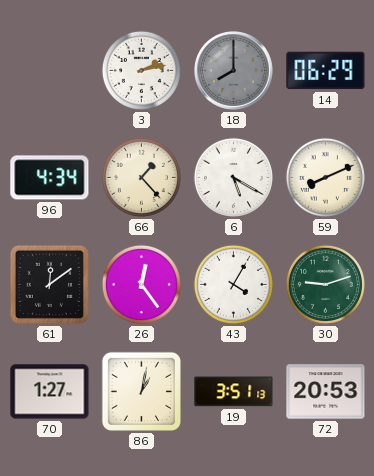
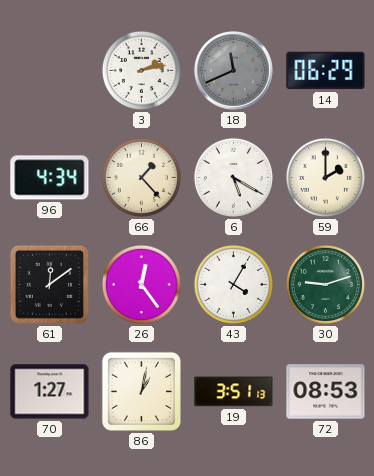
18: 8:00 -> 11:41
59: 8:11 -> 2:00
72: 20:53 -> 08:53
